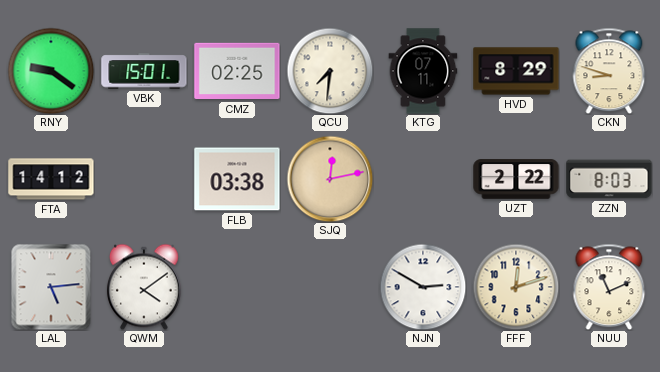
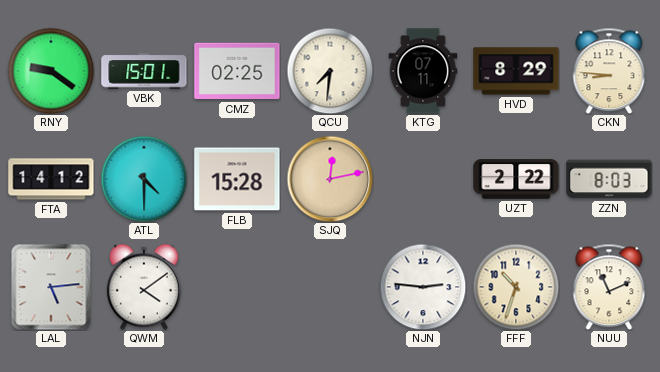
CKN: 8:48 -> 8:46
ATL: none -> 4:30
FLB: 03:38 -> 15:28
NJN: 2:50 -> 2:46
FFF: 12:12 -> 10:33
